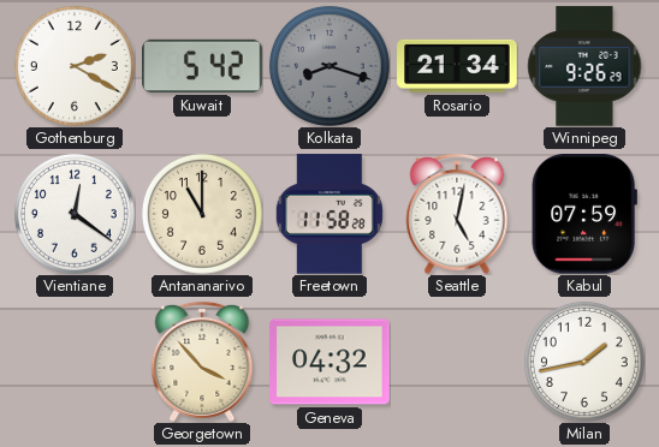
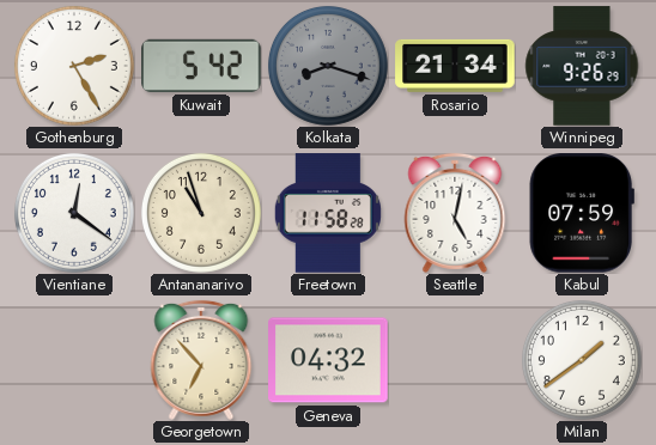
Gothenburg: 2:20 -> 2:25
Antananarivo: 11:00 -> 10:57
Georgetown: 3:53 -> 6:53
Milan: 1:43 -> 1:39
